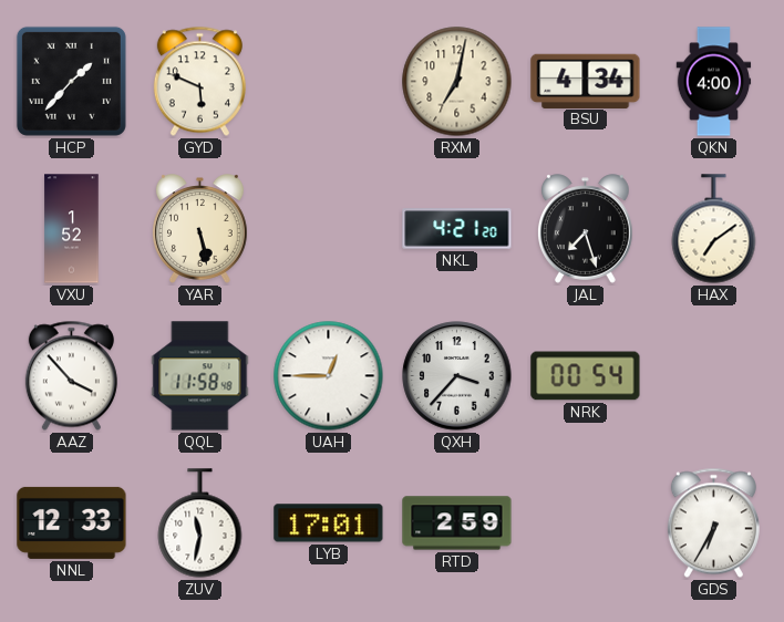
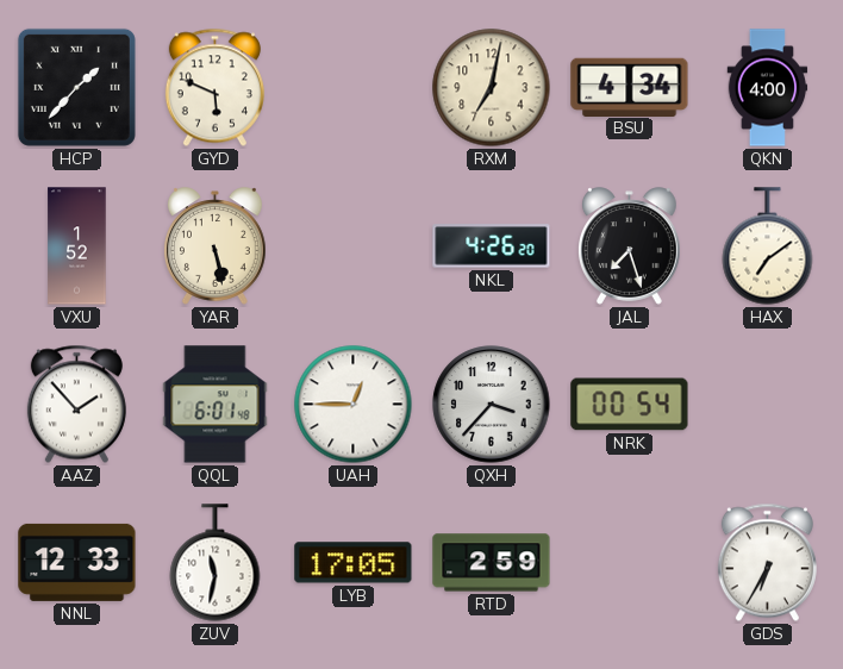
NKL: 4:21 -> 4:26
AAZ: 3:53 -> 1:53
QQL: 11:58 -> 6:01
LYB: 17:01 -> 17:05
